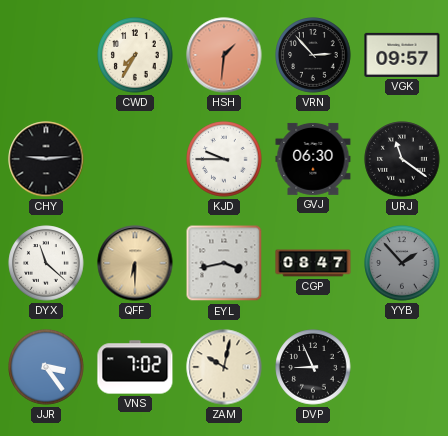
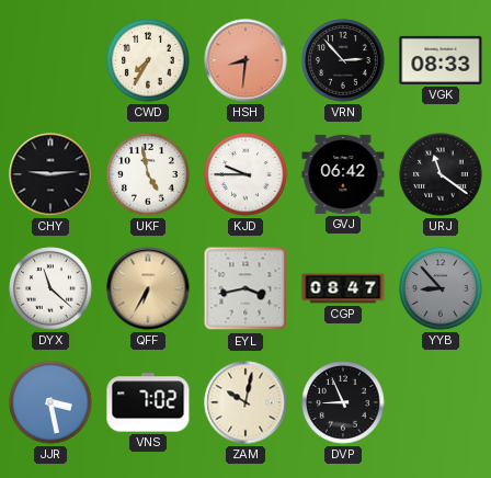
HSH: 1:31 -> 8:31
VGK: 09:57 -> 08:33
UKF: none -> 4:58
GVJ: 06:30 -> 06:42
QFF: 6:30 -> 6:35
YYB: 1:53 -> 8:53
JJR: 3:24 -> 3:28
